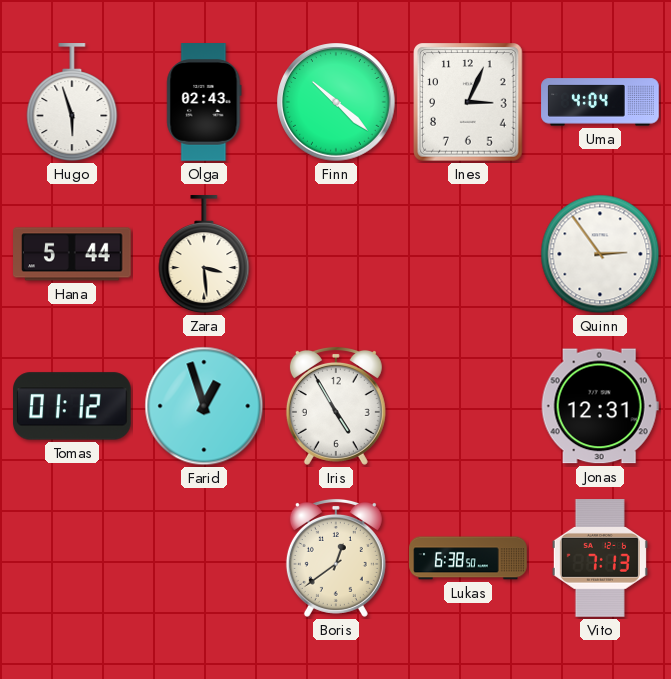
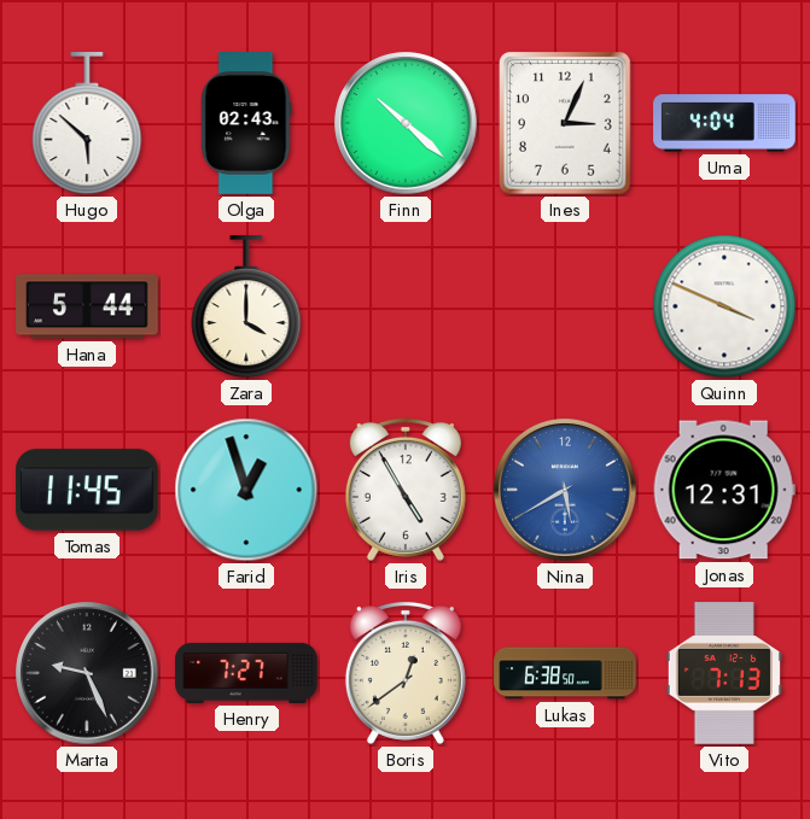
Hugo: 5:57 -> 5:52
Zara: 3:29 -> 4:00
Quinn: 2:54 -> 3:49
Tomas: 01:12 -> 11:45
Nina: none -> 5:40
Marta: none -> 9:26
Henry: none -> 7:27
